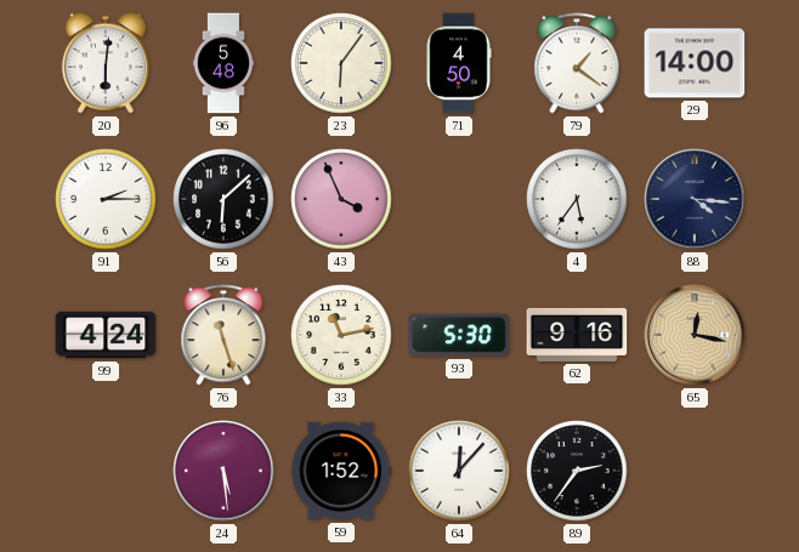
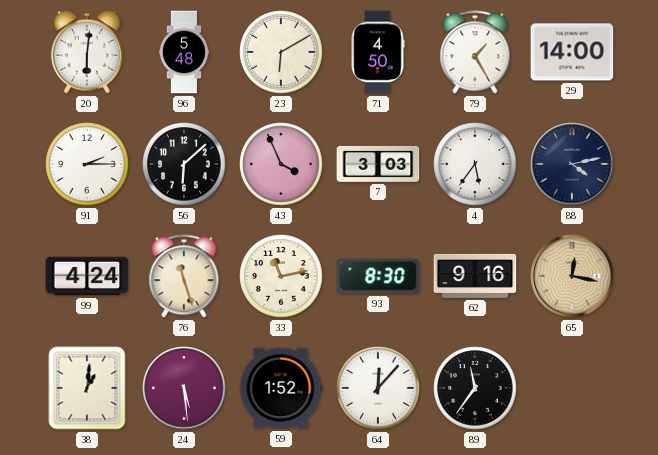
23: 6:06 -> 6:10
79: 1:21 -> 1:25
7: none -> 3:03
88: 4:16 -> 4:13
93: 5:30 -> 8:30
38: none -> 1:01
89: 2:36 -> 11:36
